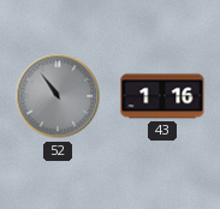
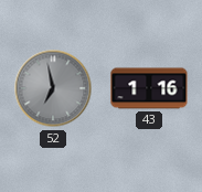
52: 10:54 -> 6:58
